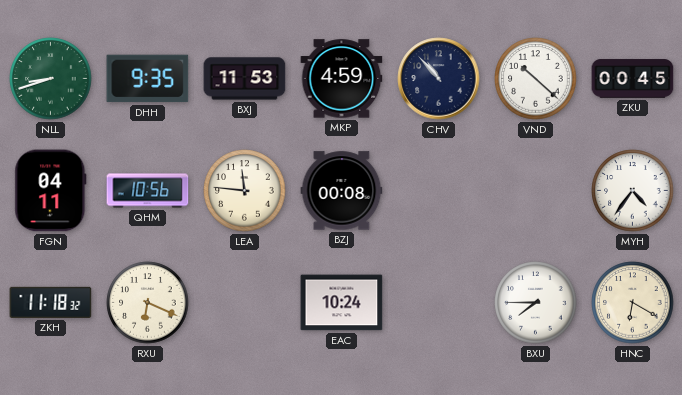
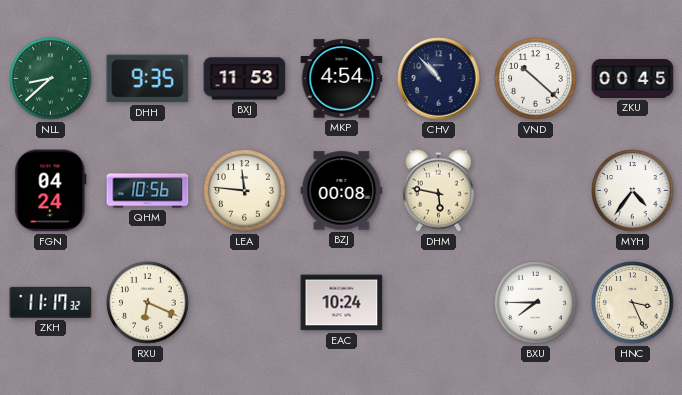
NLL: 8:42 -> 8:38
MKP: 4:59 -> 4:54
FGN: 04:11 -> 04:24
DHM: none -> 5:47
ZKH: 11:18 -> 11:17
HNC: 6:20 -> 3:26
